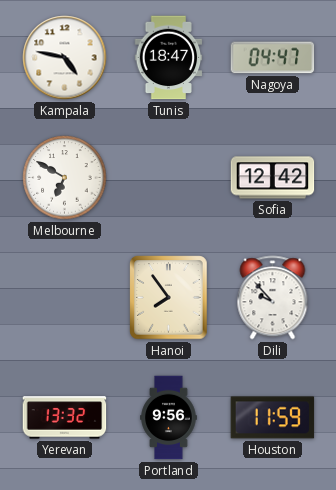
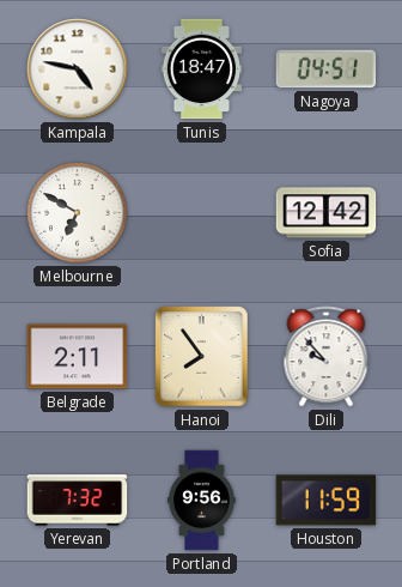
Nagoya: 04:47 -> 04:51
Belgrade: none -> 2:11
Yerevan: 13:32 -> 7:32
